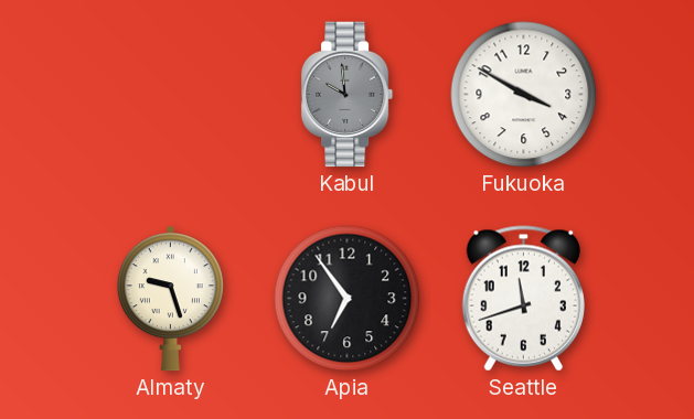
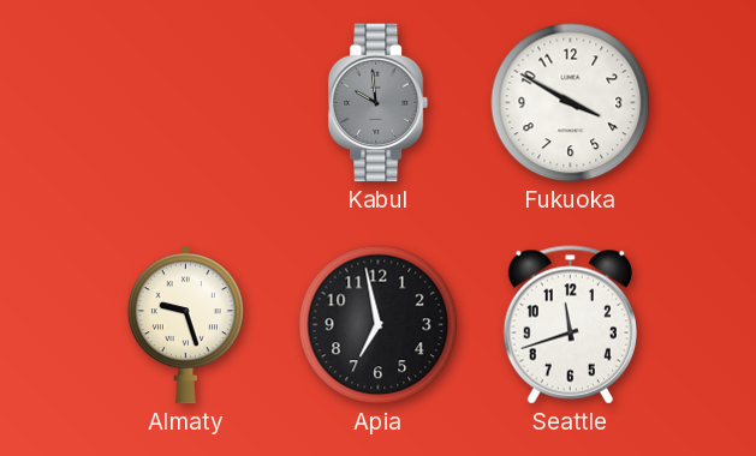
Apia: 6:54 -> 6:58
